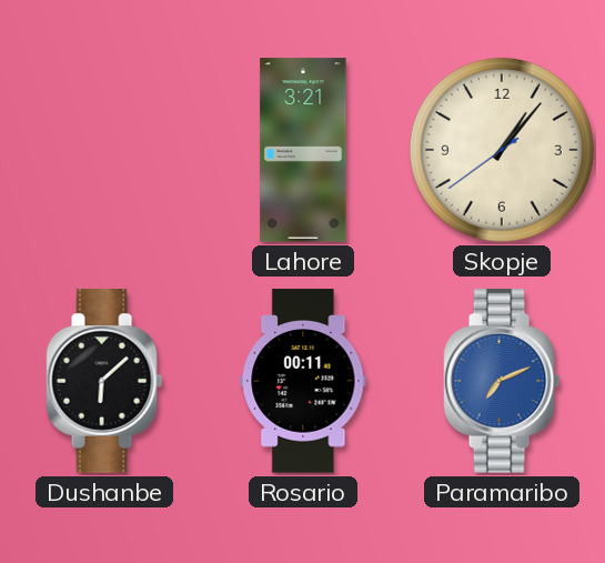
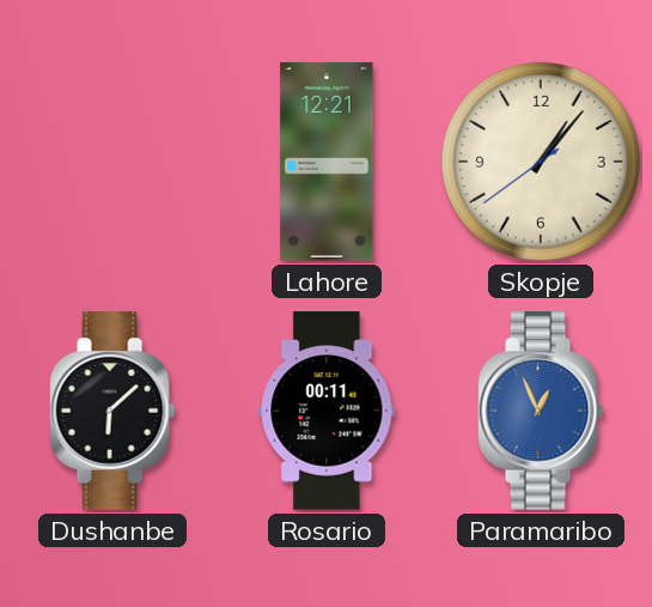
Lahore: 3:21 -> 12:21
Paramaribo: 7:11 -> 12:56
